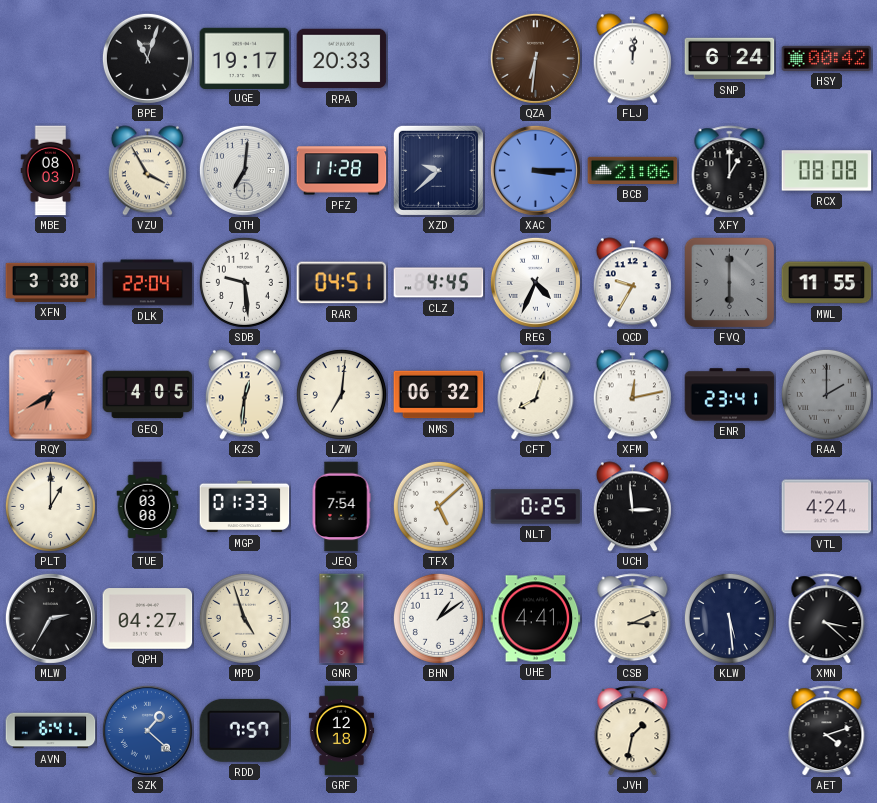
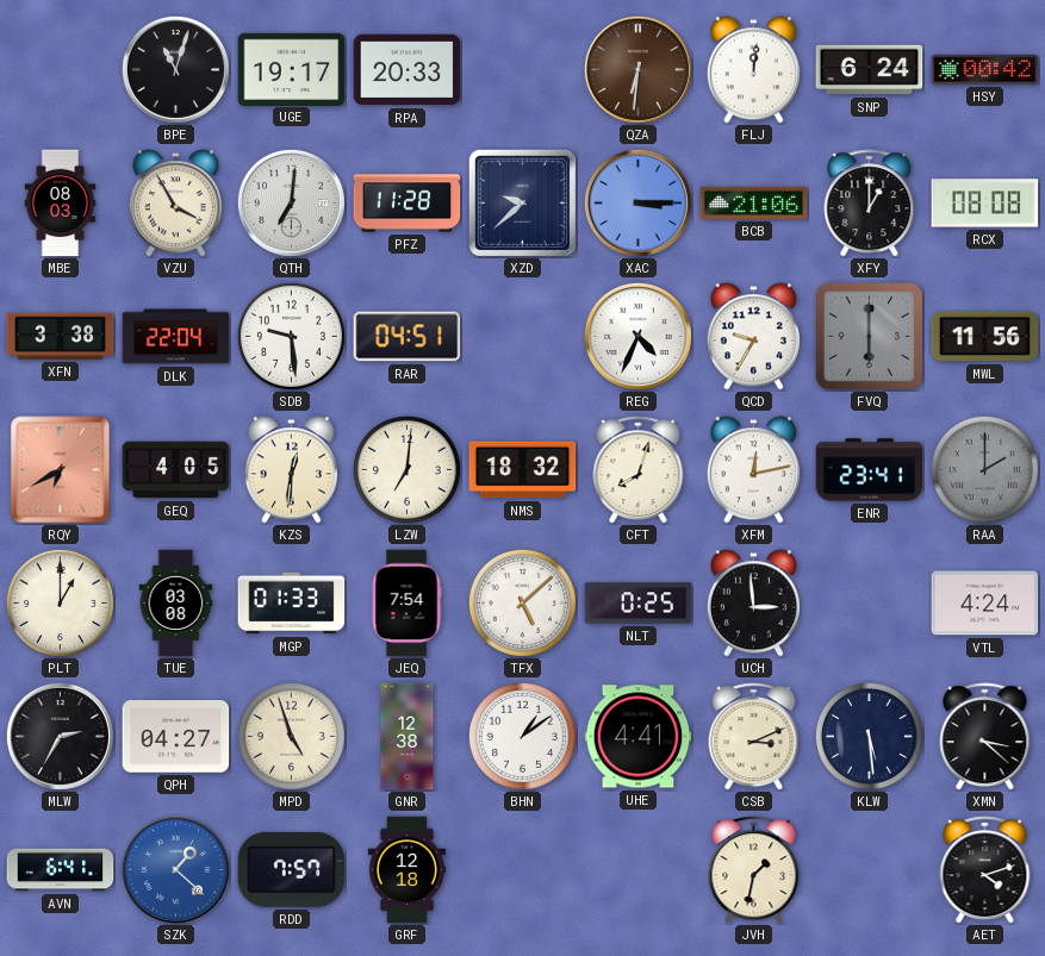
CLZ: 4:45 -> none
MWL: 11:55 -> 11:56
NMS: 06:32 -> 18:32
